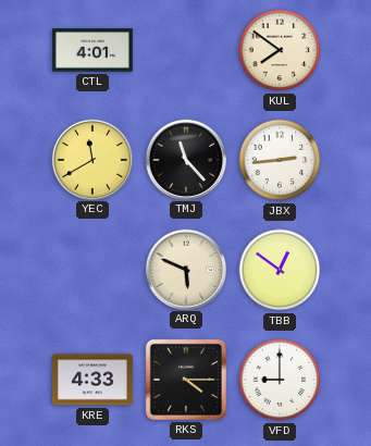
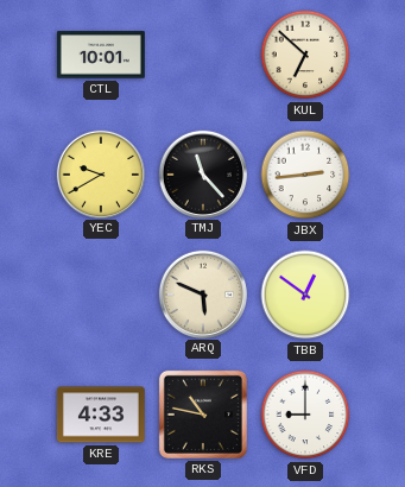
CTL: 4:01 -> 10:01
KUL: 7:51 -> 6:52
YEC: 11:40 -> 9:40
RKS: 4:15 -> 10:47
